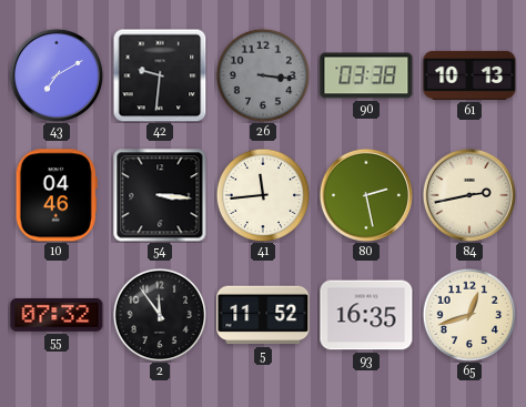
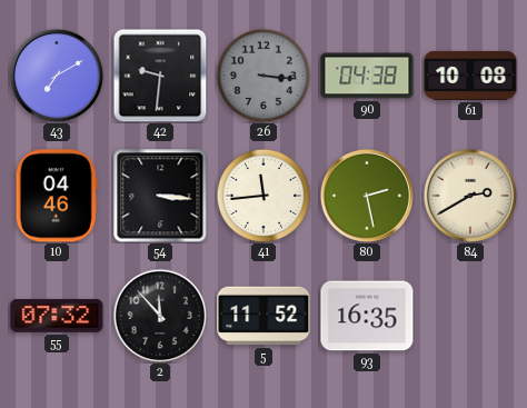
90: 03:38 -> 04:38
61: 10:13 -> 10:08
84: 2:43 -> 2:40
2: 11:54 -> 11:53
65: 12:42 -> none
